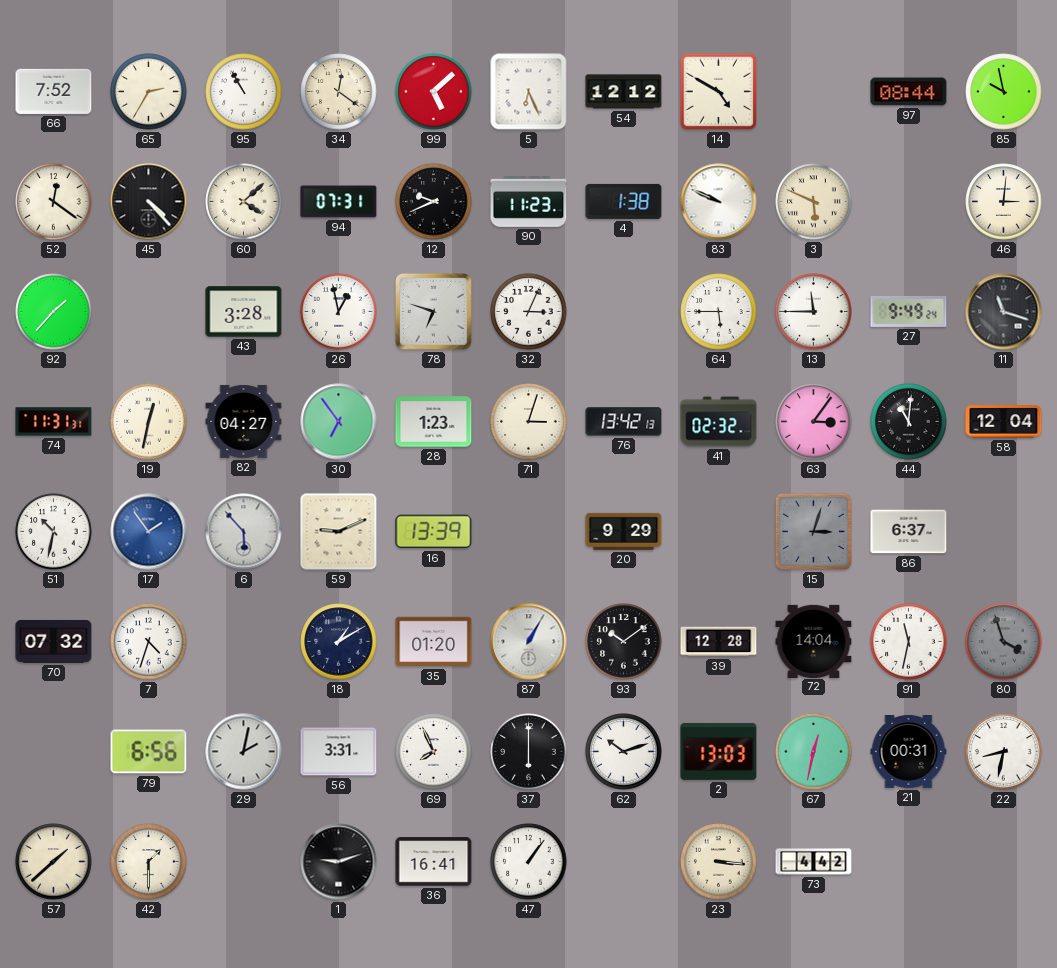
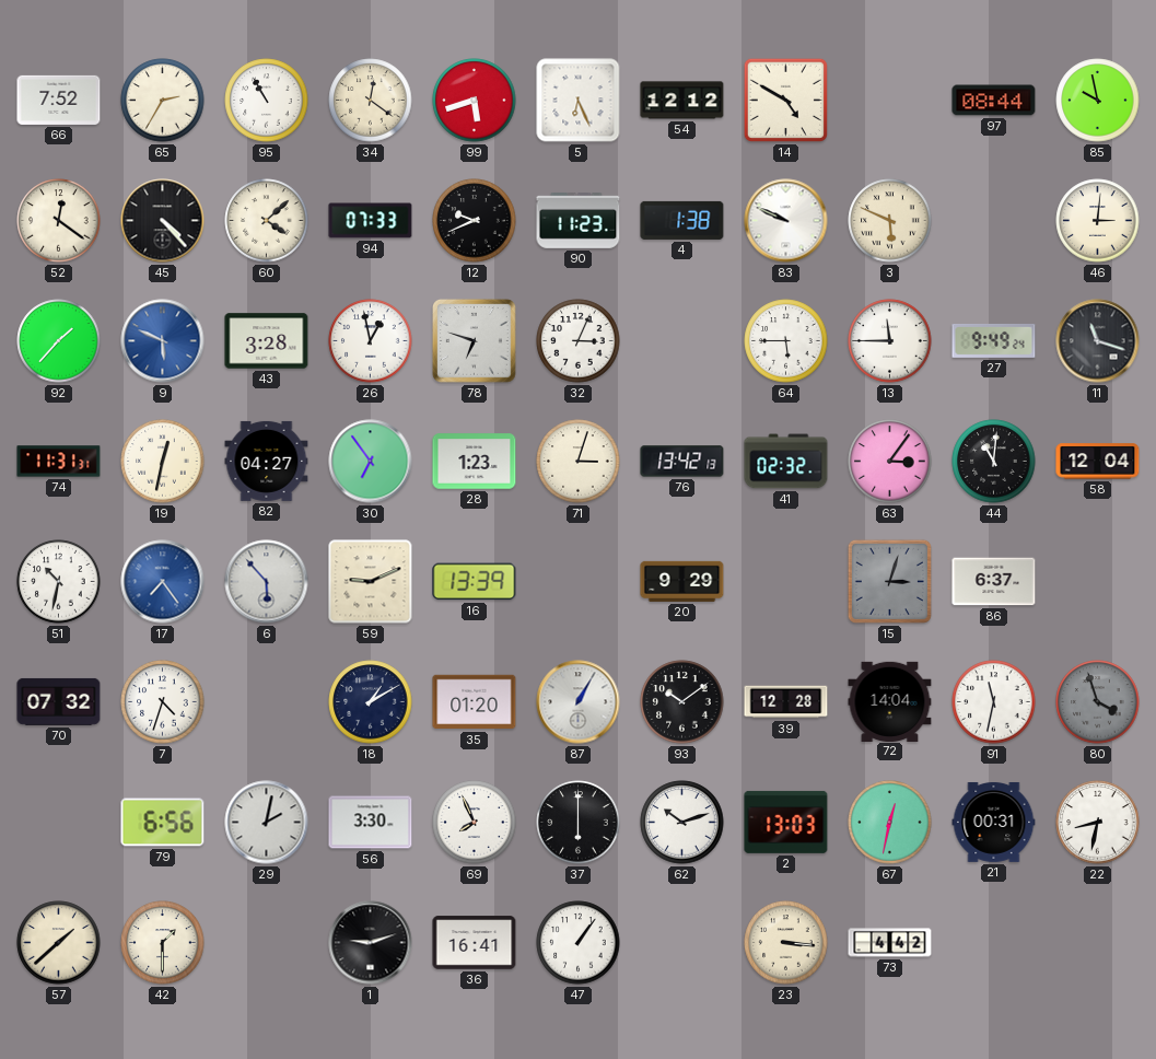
99: 5:08 -> 5:42
94: 07:31 -> 07:33
9: none -> 5:49
17: 1:54 -> 7:24
56: 3:31 -> 3:30
